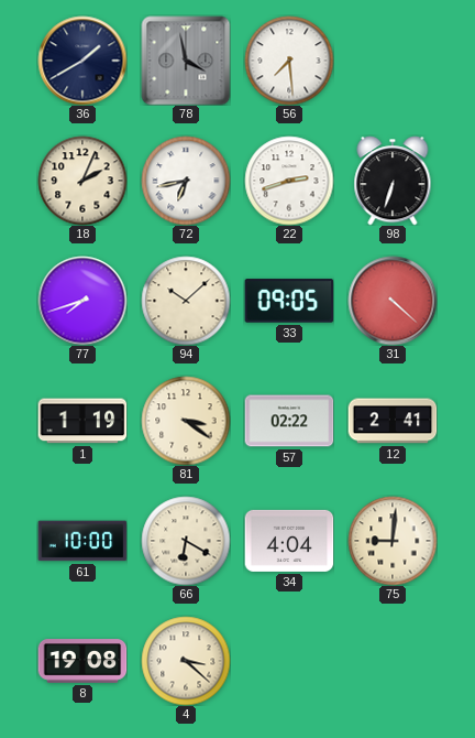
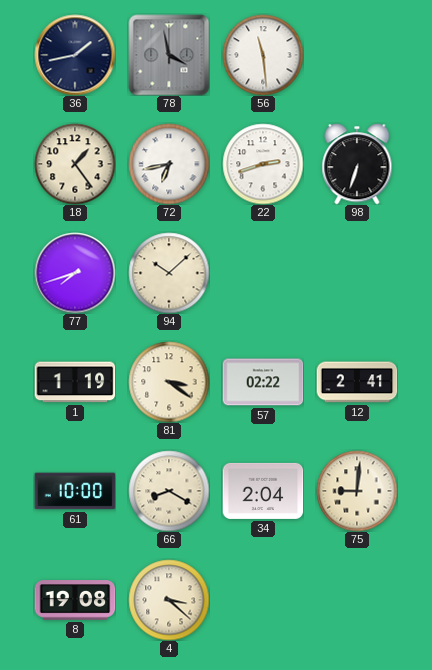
36: 1:40 -> 1:43
56: 7:29 -> 11:29
18: 2:04 -> 1:24
33: 09:05 -> none
31: 4:22 -> none
66: 6:20 -> 8:20
34: 4:04 -> 2:04
